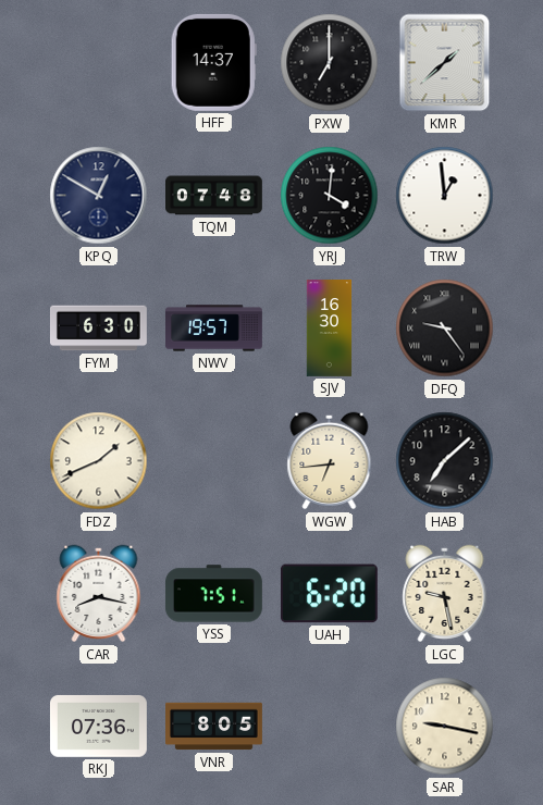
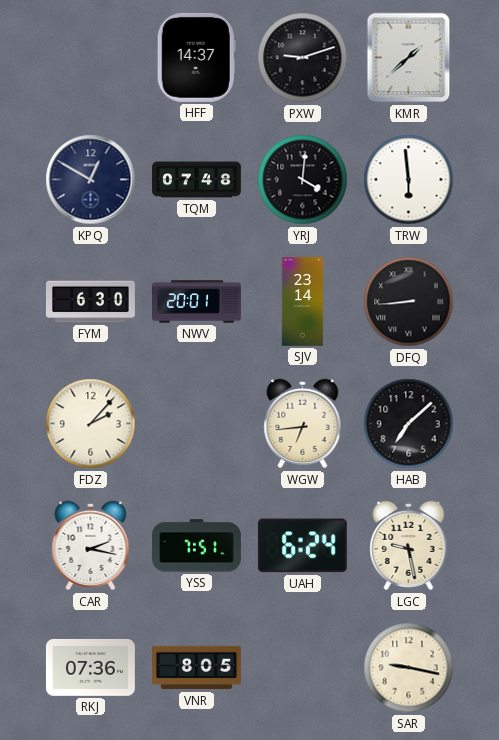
PXW: 7:00 -> 9:12
TRW: 12:59 -> 5:59
NWV: 19:57 -> 20:01
SJV: 16:30 -> 23:14
DFQ: 9:24 -> 8:44
FDZ: 1:41 -> 2:07
CAR: 8:17 -> 2:17
UAH: 6:20 -> 6:24
